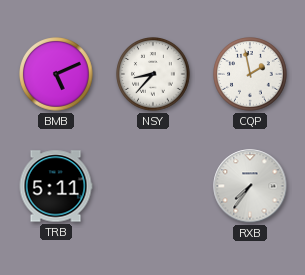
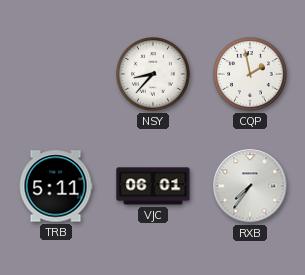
BMB: 5:11 -> none
VJC: none -> 06:01
